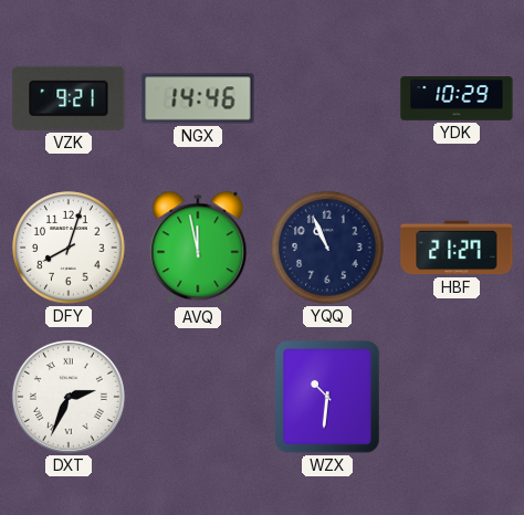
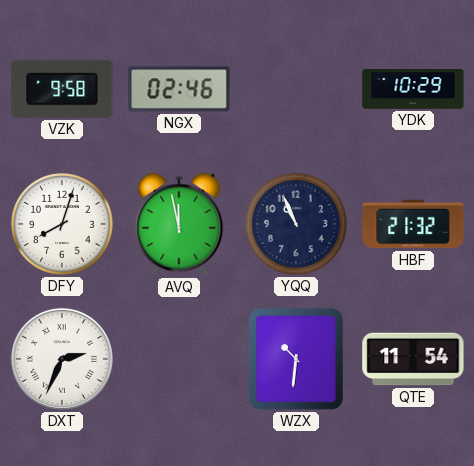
VZK: 9:21 -> 9:58
NGX: 14:46 -> 02:46
HBF: 21:27 -> 21:32
QTE: none -> 11:54
